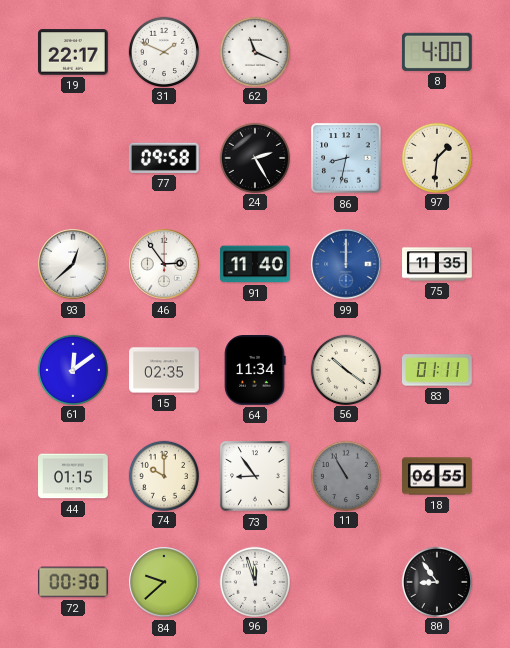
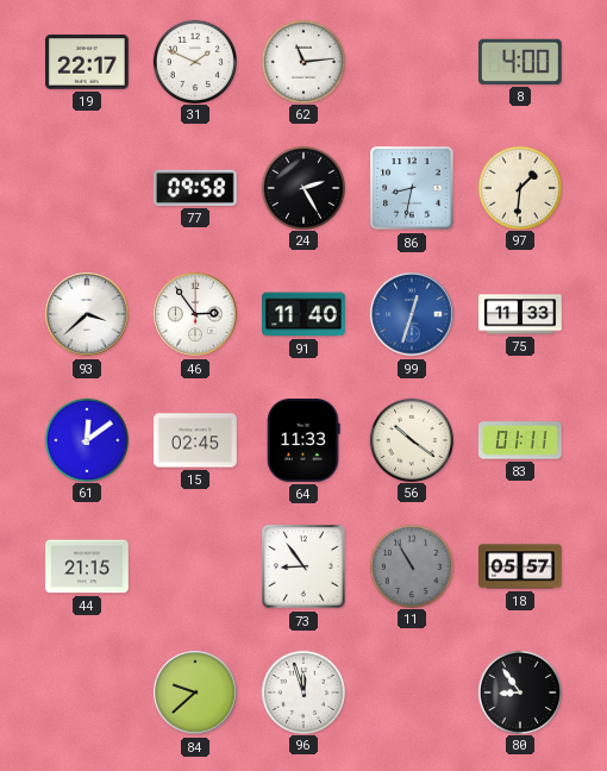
62: 11:19 -> 11:14
93: 12:38 -> 3:38
99: 12:00 -> 12:33
75: 11:35 -> 11:33
15: 02:35 -> 02:45
64: 11:34 -> 11:33
44: 01:15 -> 21:15
74: 10:00 -> none
18: 06:55 -> 05:57
72: 00:30 -> none
